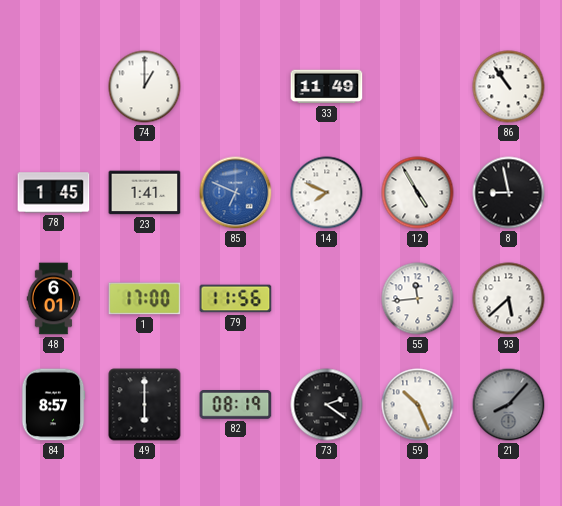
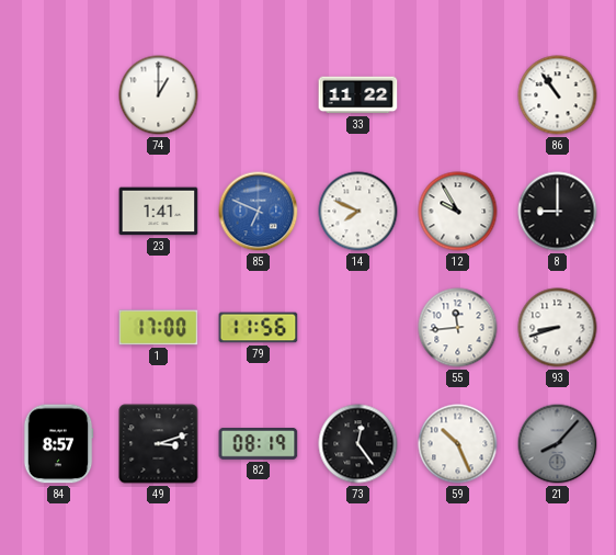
33: 11:49 -> 11:22
78: 1:45 -> none
12: 4:55 -> 9:55
8: 8:58 -> 9:00
48: 6:01 -> none
93: 5:38 -> 8:42
49: 6:00 -> 3:12
73: 2:21 -> 12:24
